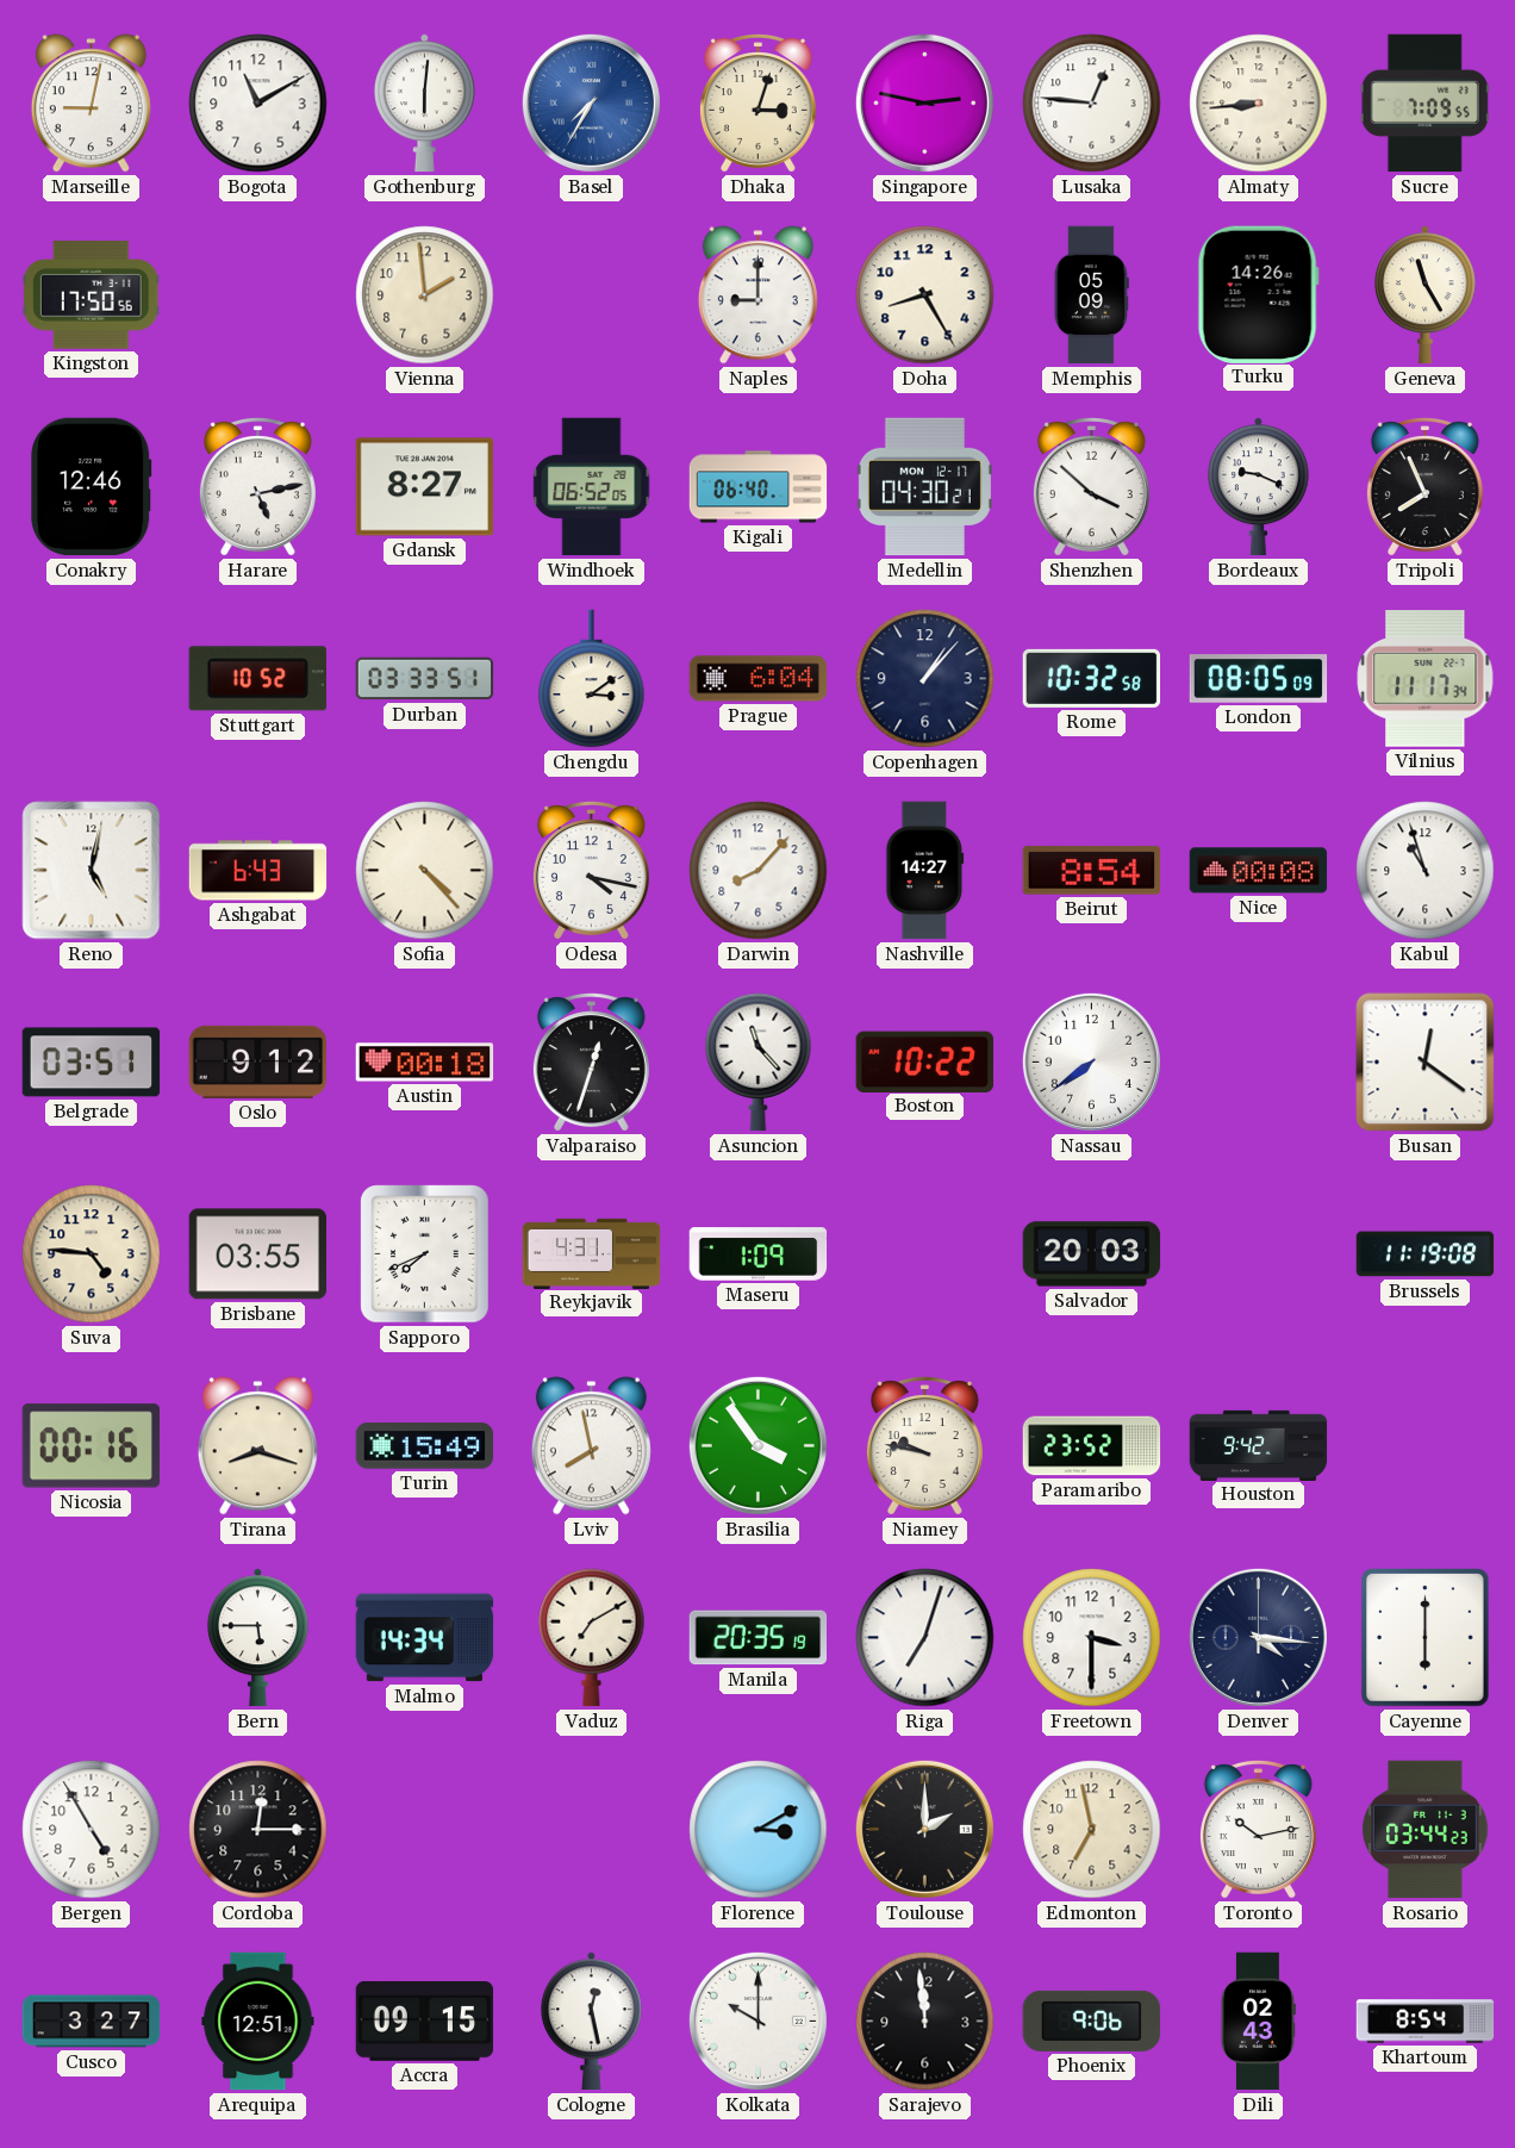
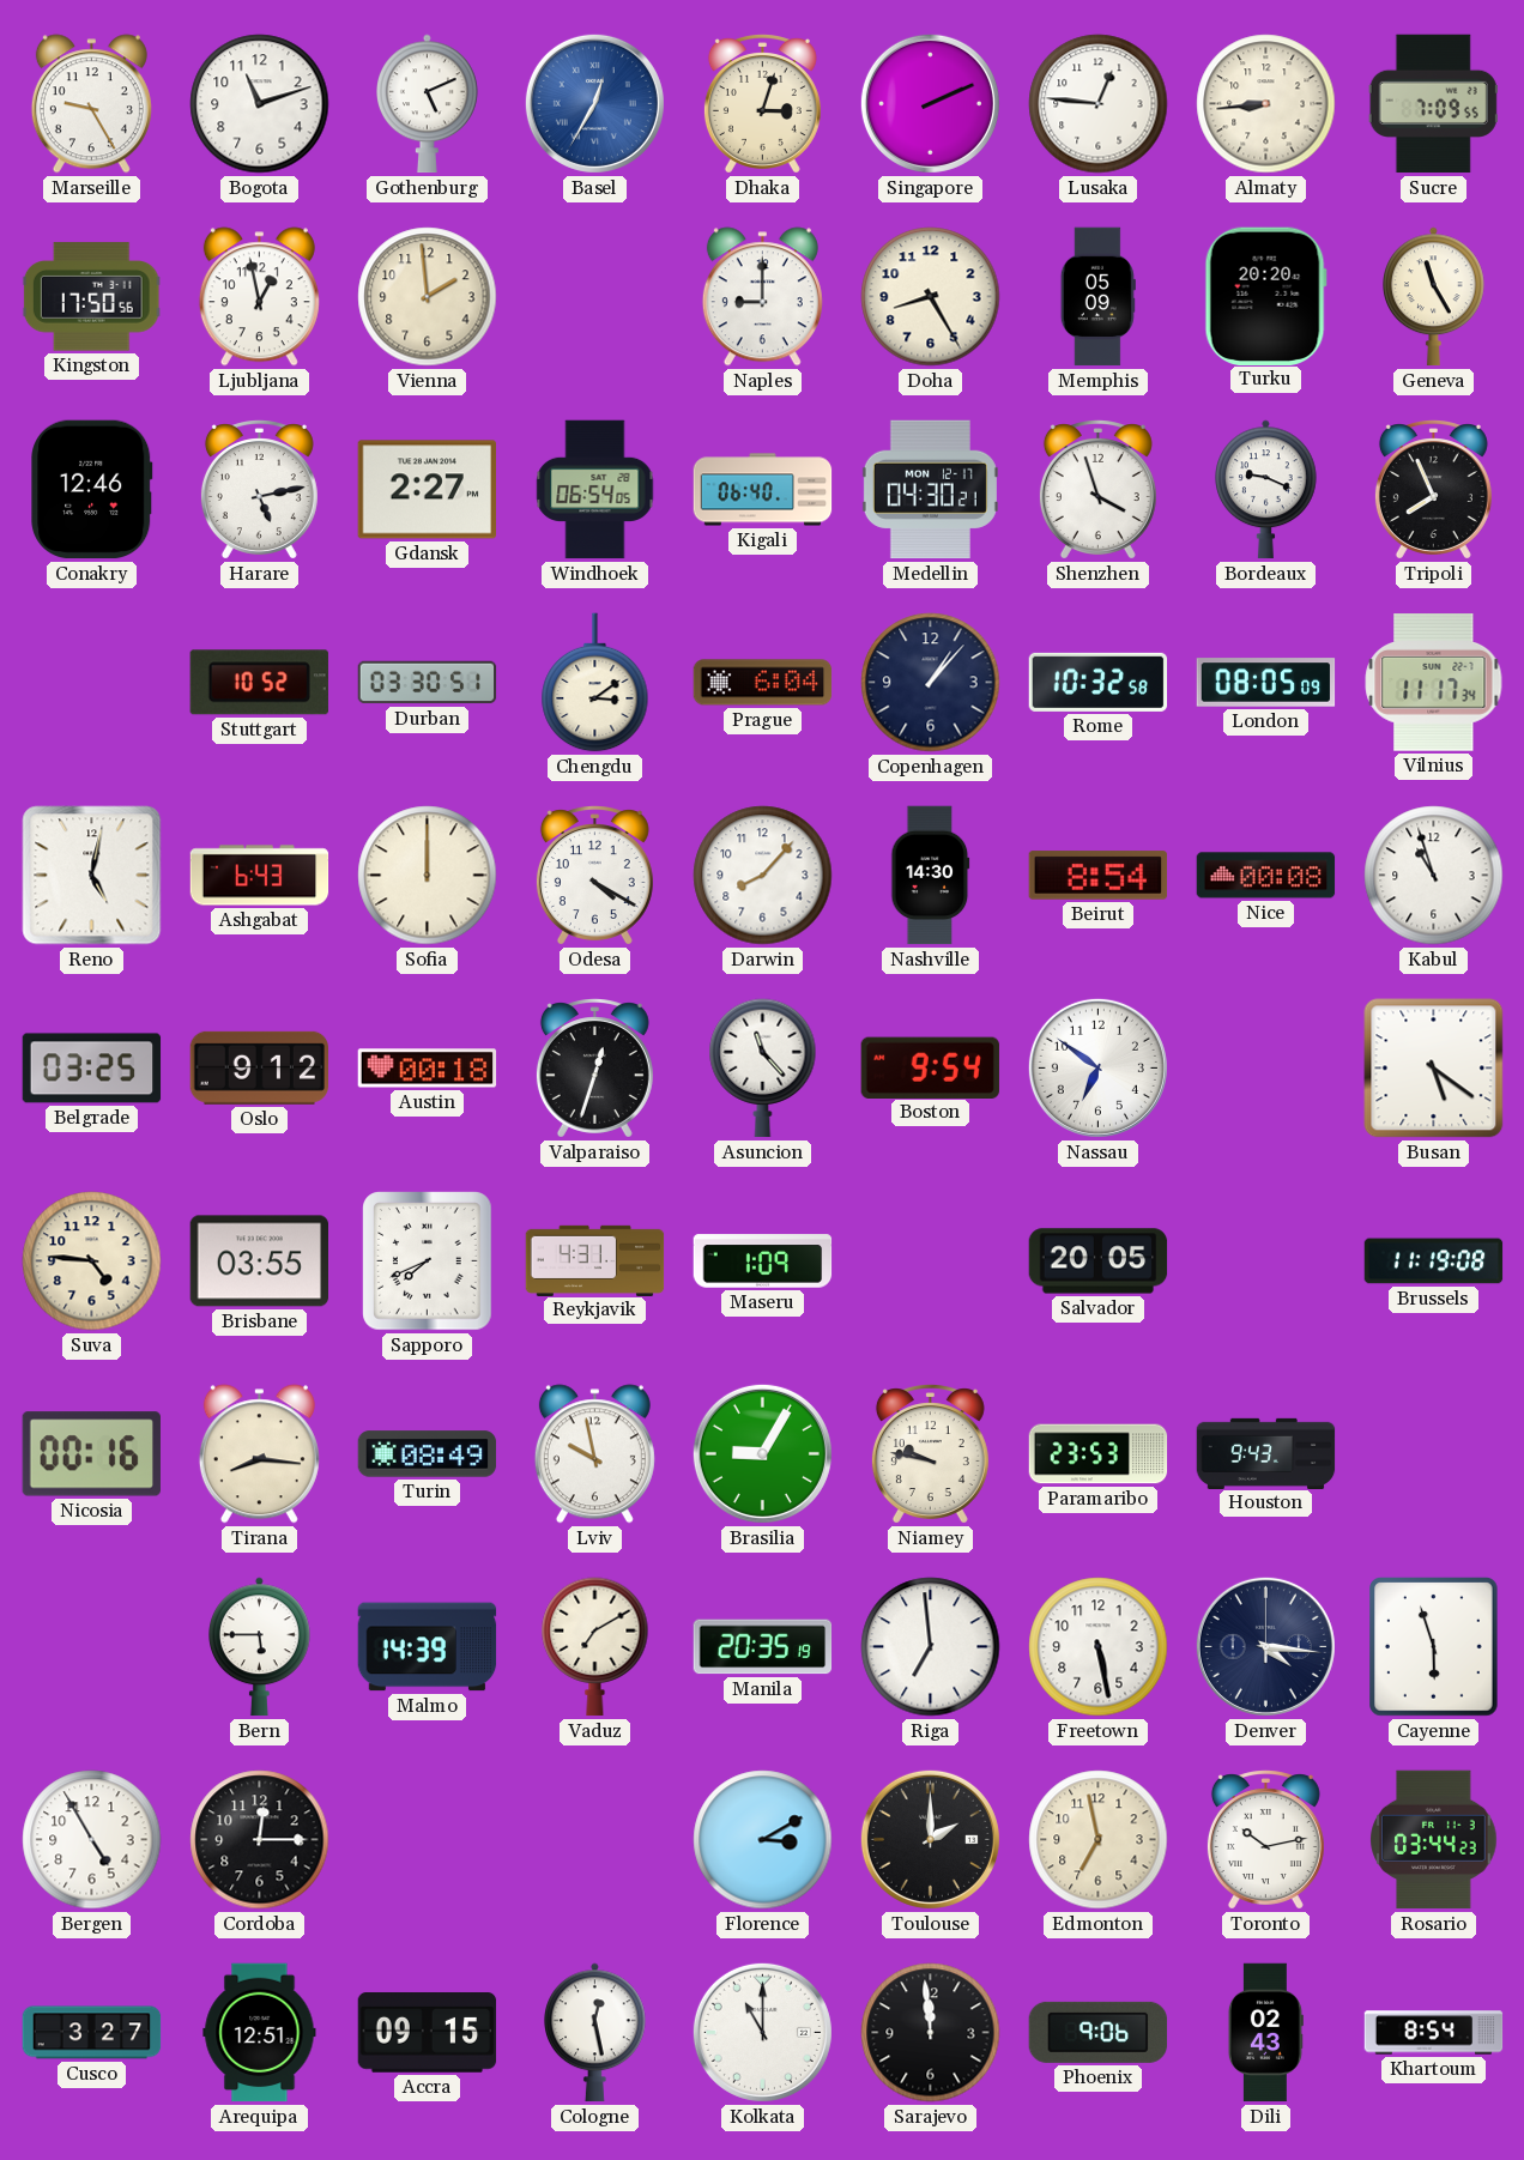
Marseille: 9:02 -> 9:25
Bogota: 11:10 -> 11:12
Gothenburg: 6:01 -> 5:11
Basel: 7:35 -> 12:35
Singapore: 2:47 -> 2:11
Ljubljana: none -> 12:58
Turku: 14:26 -> 20:20
Gdansk: 8:27 -> 2:27
Windhoek: 06:52 -> 06:54
Shenzhen: 3:52 -> 3:57
Durban: 03:33 -> 03:30
Sofia: 4:23 -> 12:00
Odesa: 4:17 -> 4:20
Nashville: 14:27 -> 14:30
Belgrade: 03:51 -> 03:25
Boston: 10:22 -> 9:54
Nassau: 7:39 -> 6:51
Busan: 12:21 -> 5:21
Salvador: 20:03 -> 20:05
Tirana: 8:18 -> 8:16
Turin: 15:49 -> 08:49
Lviv: 7:58 -> 9:58
Brasilia: 3:54 -> 9:05
Paramaribo: 23:52 -> 23:53
Houston: 9:42 -> 9:43
Malmo: 14:34 -> 14:39
Riga: 7:03 -> 6:59
Freetown: 3:30 -> 5:28
Cayenne: 6:00 -> 5:57
Kolkata: 10:00 -> 11:00
